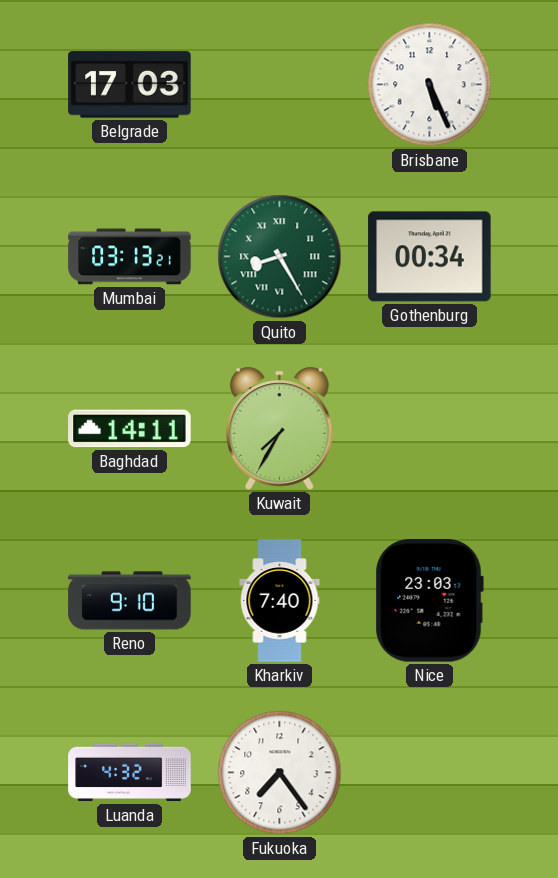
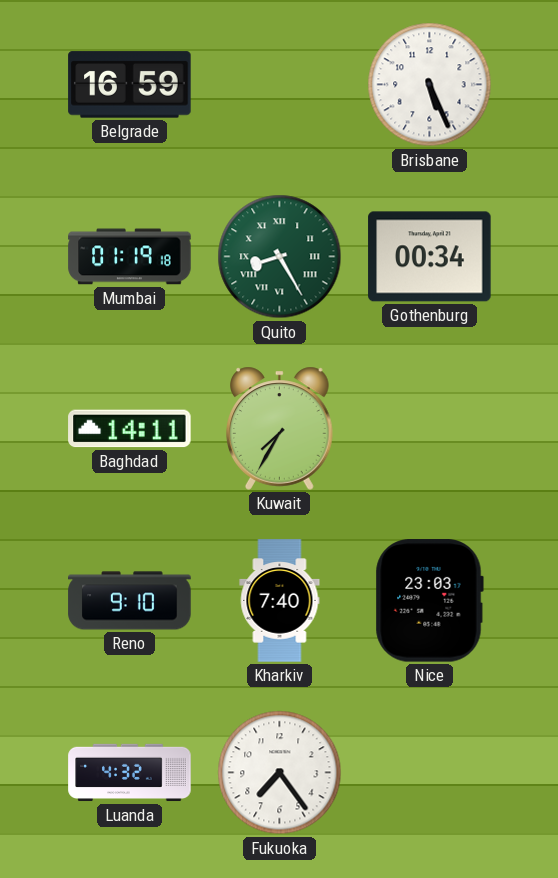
Belgrade: 17:03 -> 16:59
Mumbai: 03:13 -> 01:19
